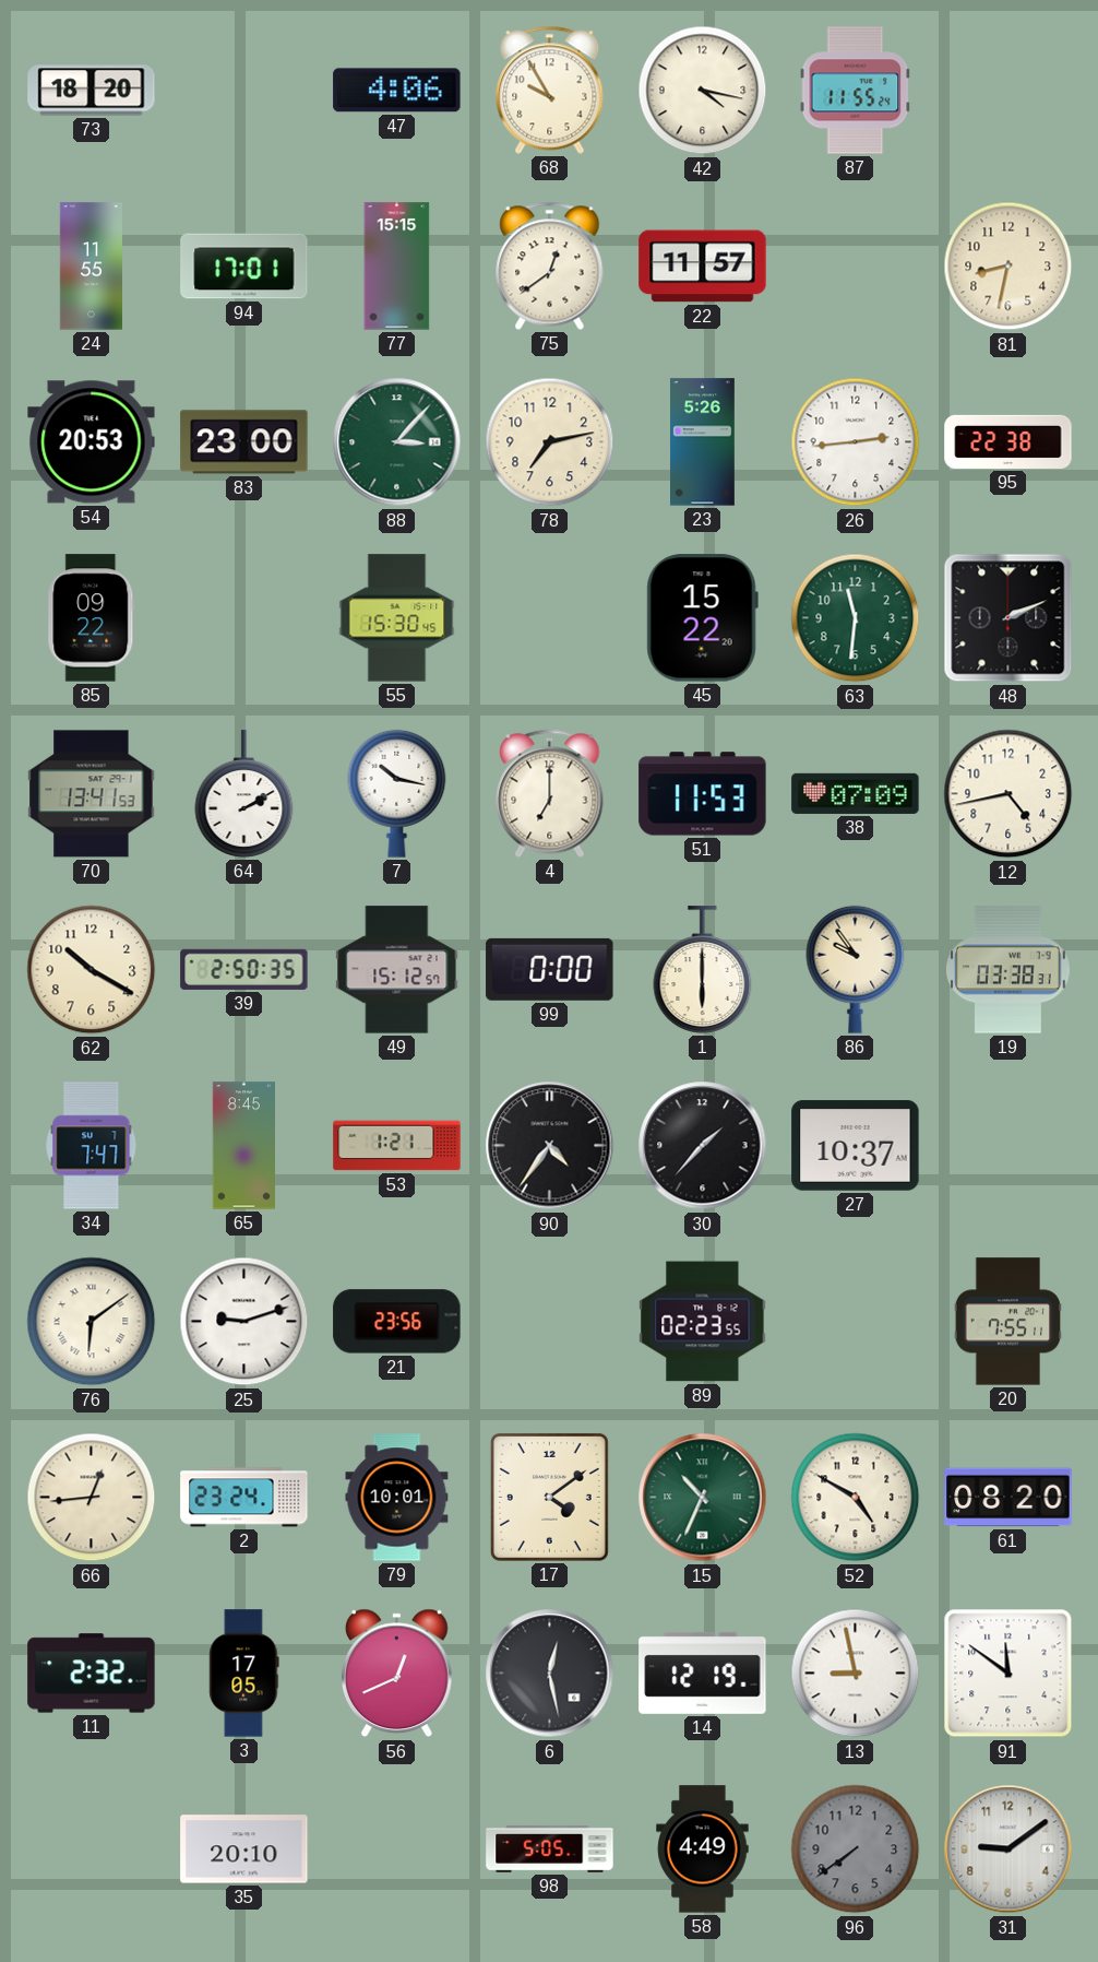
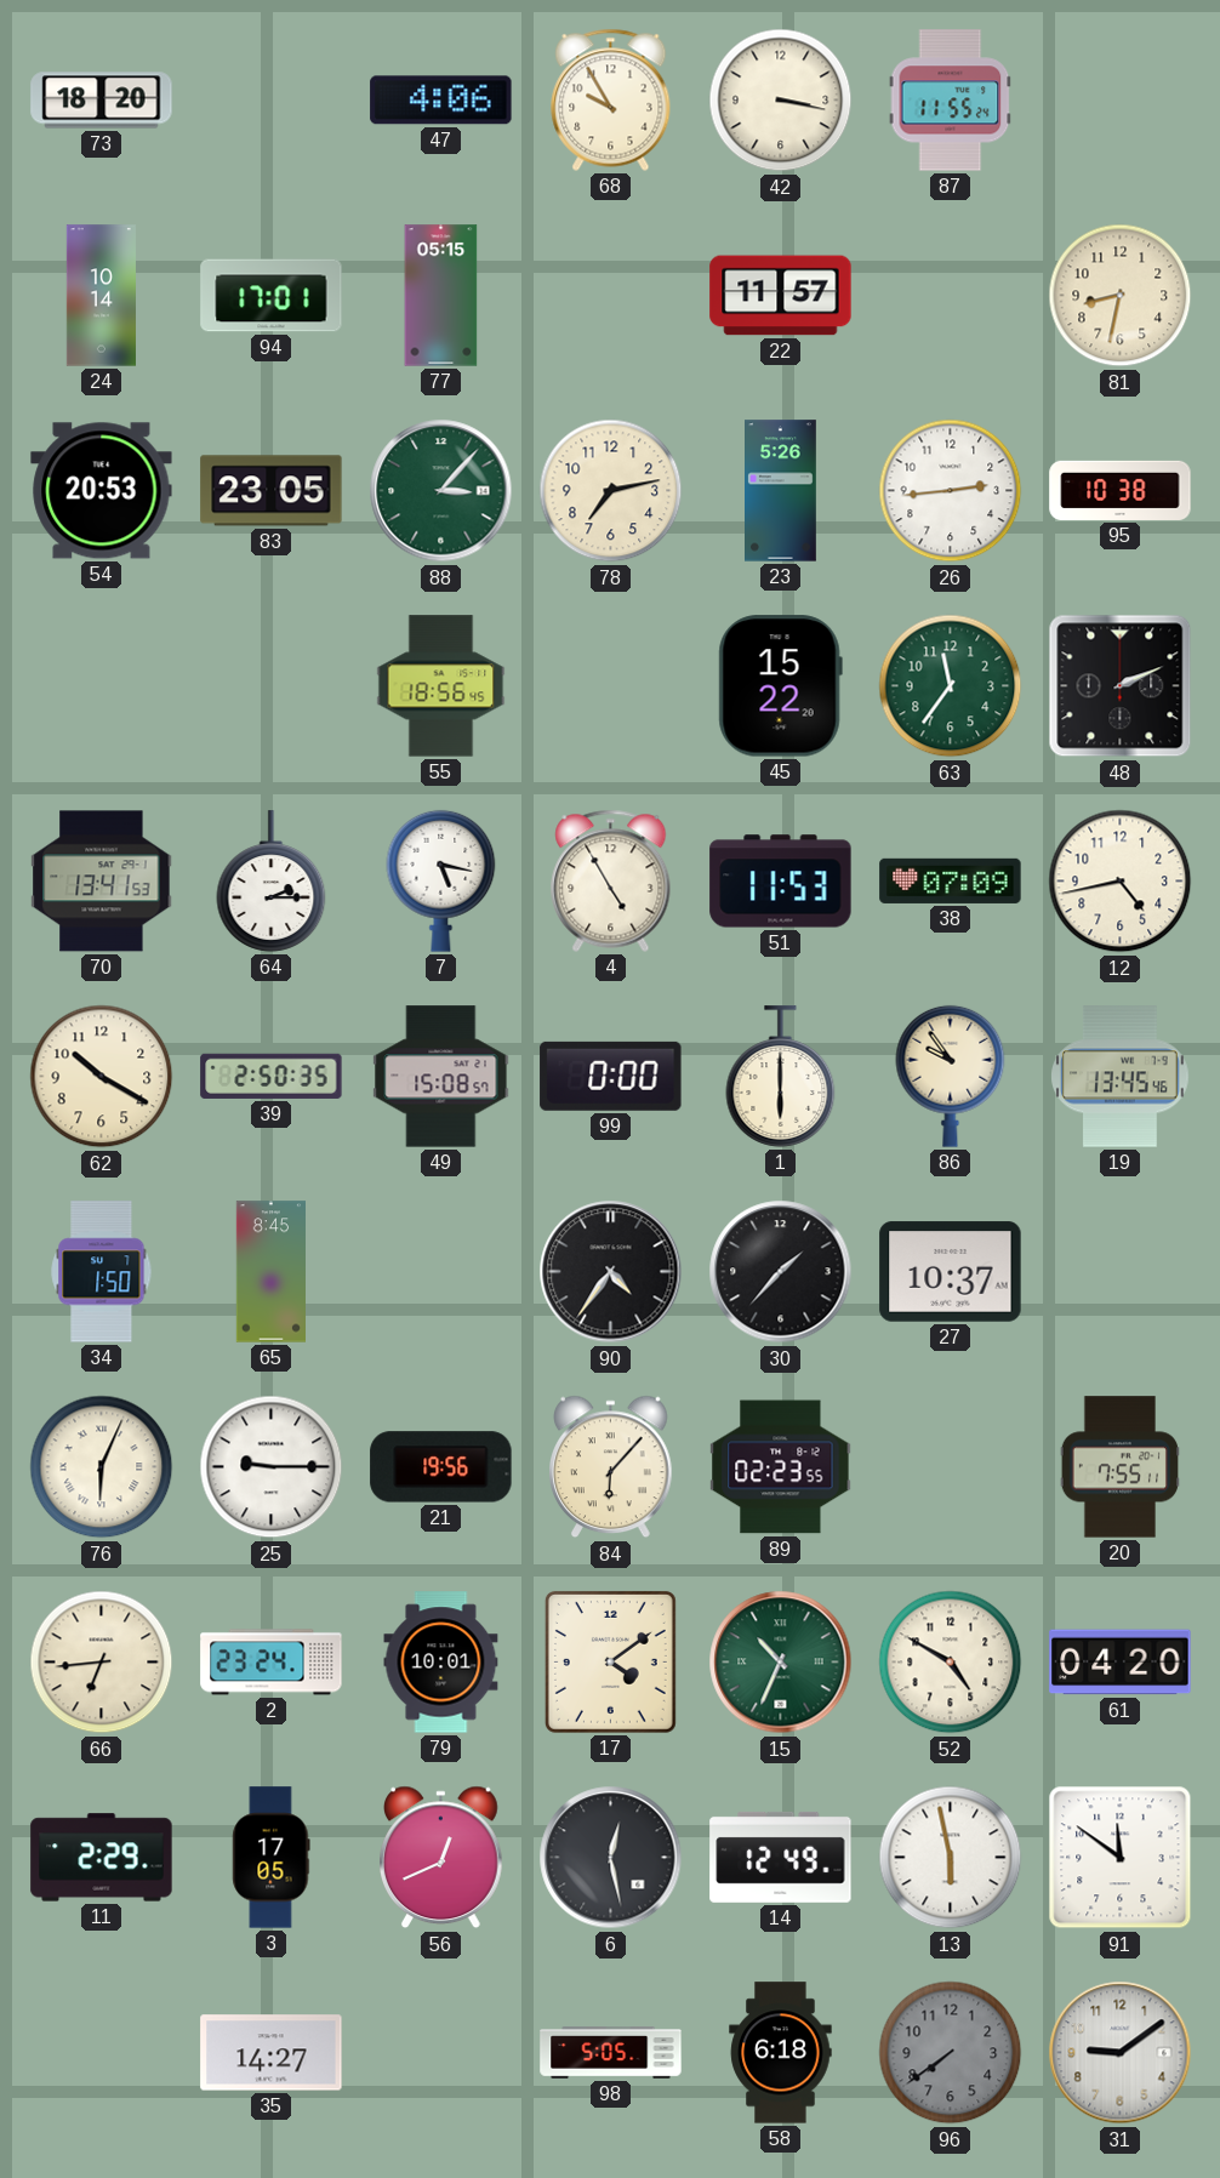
42: 4:17 -> 3:17
24: 11:55 -> 10:14
77: 15:15 -> 05:15
75: 12:39 -> none
83: 23:00 -> 23:05
95: 22:38 -> 10:38
85: 09:22 -> none
55: 15:30 -> 18:56
63: 11:31 -> 11:36
64: 2:10 -> 2:15
7: 10:17 -> 5:17
4: 7:00 -> 4:55
49: 15:12 -> 15:08
19: 03:38 -> 13:45
34: 7:47 -> 1:50
53: 1:21 -> none
76: 6:09 -> 6:04
25: 9:12 -> 9:15
21: 23:56 -> 19:56
84: none -> 6:07
66: 12:44 -> 6:44
61: 08:20 -> 04:20
11: 2:32 -> 2:29
14: 12:19 -> 12:49
13: 8:58 -> 5:58
35: 20:10 -> 14:27
58: 4:49 -> 6:18
